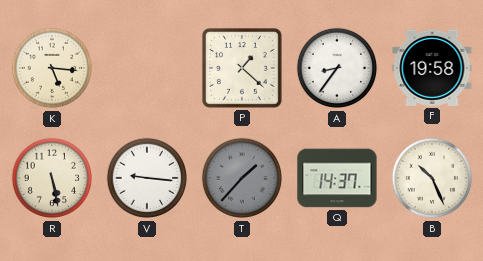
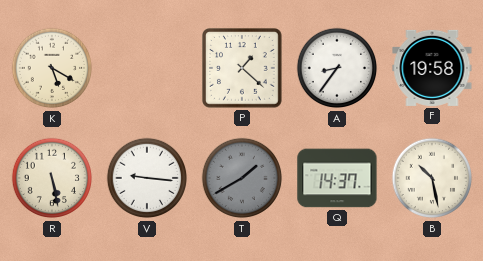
K: 5:16 -> 5:20
T: 1:37 -> 1:40
B: 10:26 -> 10:28
